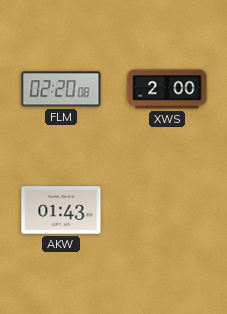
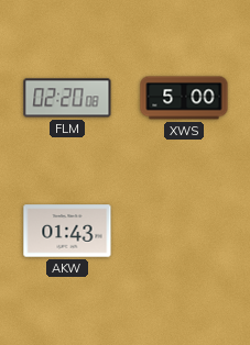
XWS: 2:00 -> 5:00
